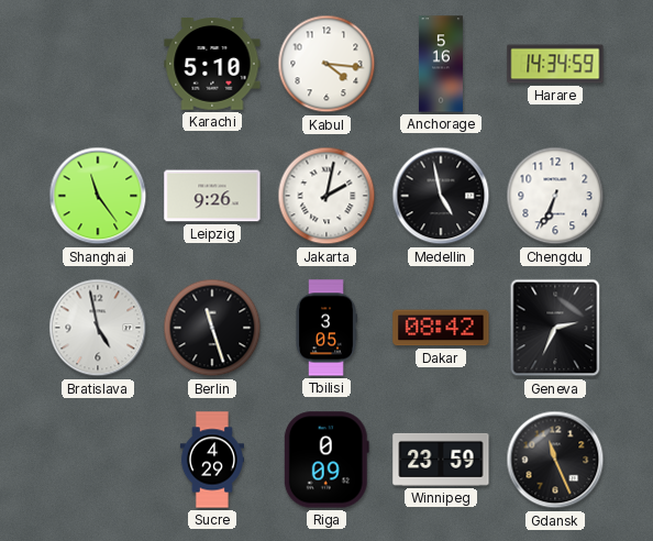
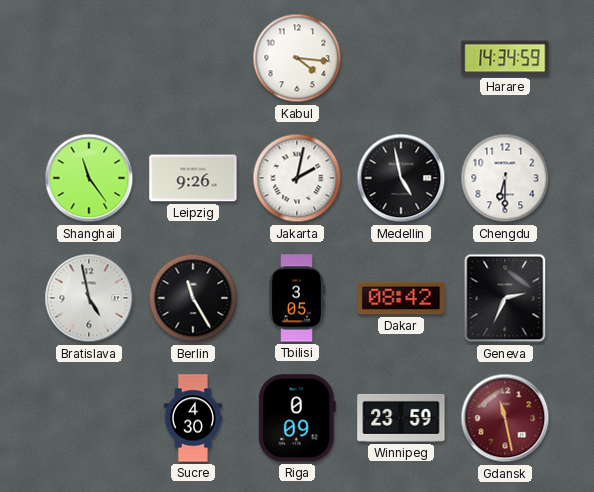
Karachi: 5:10 -> none
Anchorage: 5:16 -> none
Chengdu: 6:34 -> 6:30
Berlin: 11:27 -> 11:25
Sucre: 4:29 -> 4:30
Gdansk: 11:26 -> 11:28
Gdansk dial: black -> burgundy
